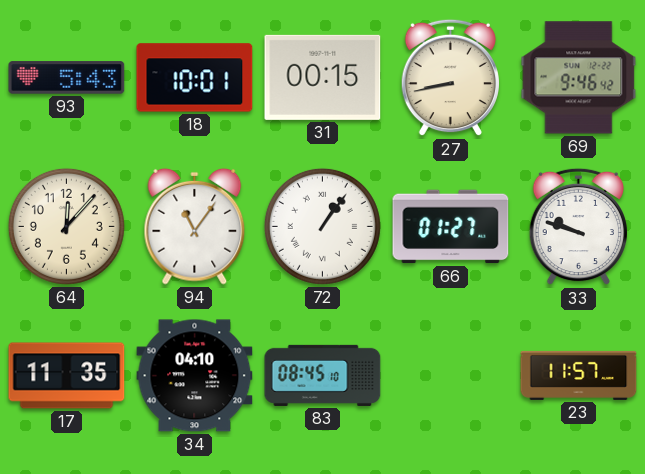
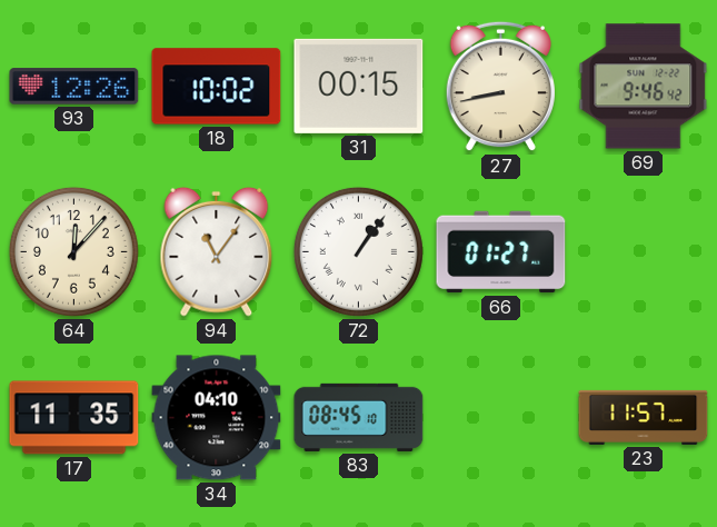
93: 5:43 -> 12:26
18: 10:01 -> 10:02
33: 9:48 -> none
